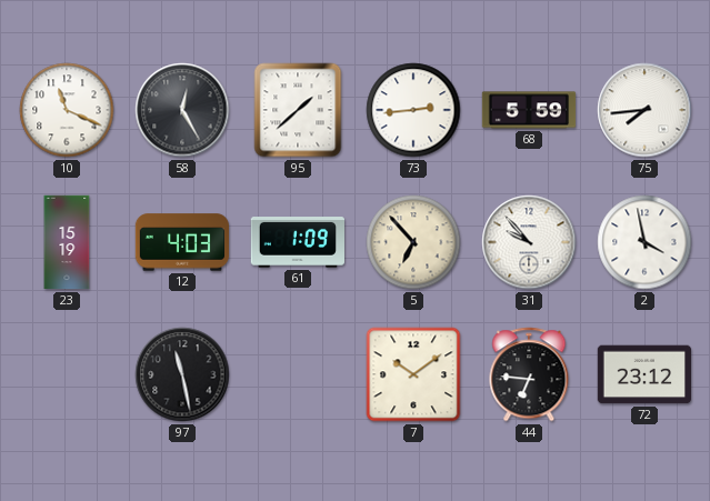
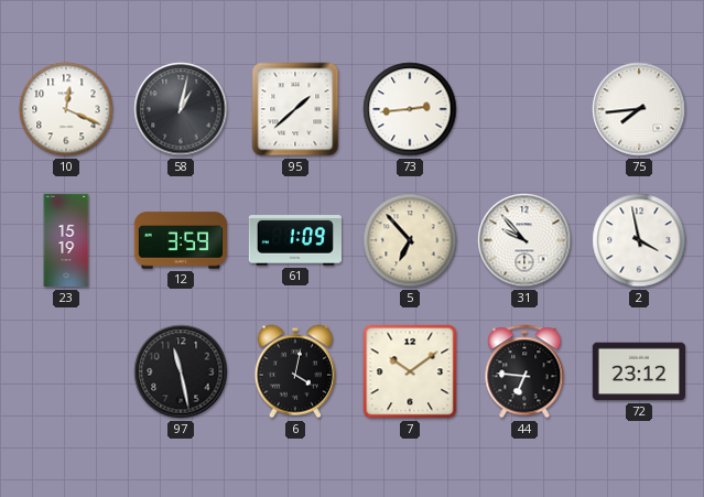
10: 11:19 -> 12:19
58: 12:25 -> 1:02
68: 5:59 -> none
12: 4:03 -> 3:59
6: none -> 4:02
